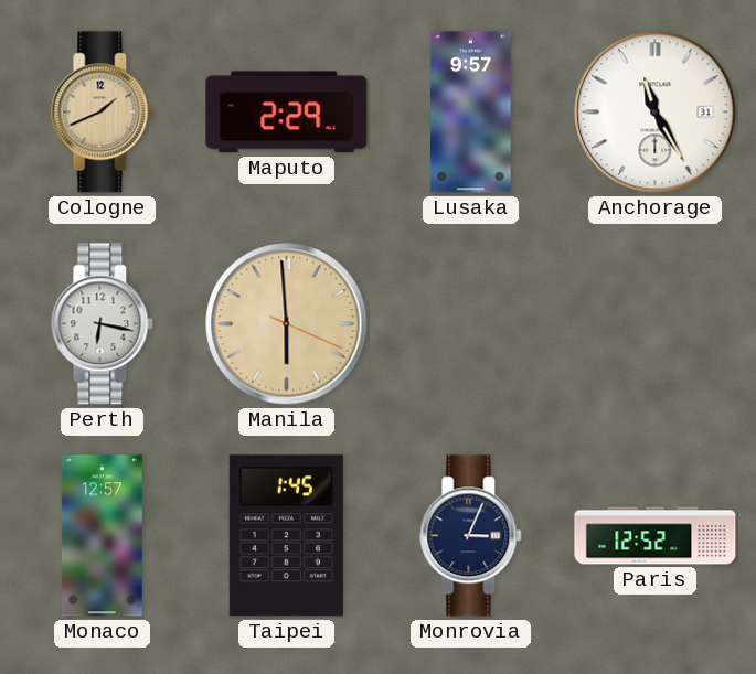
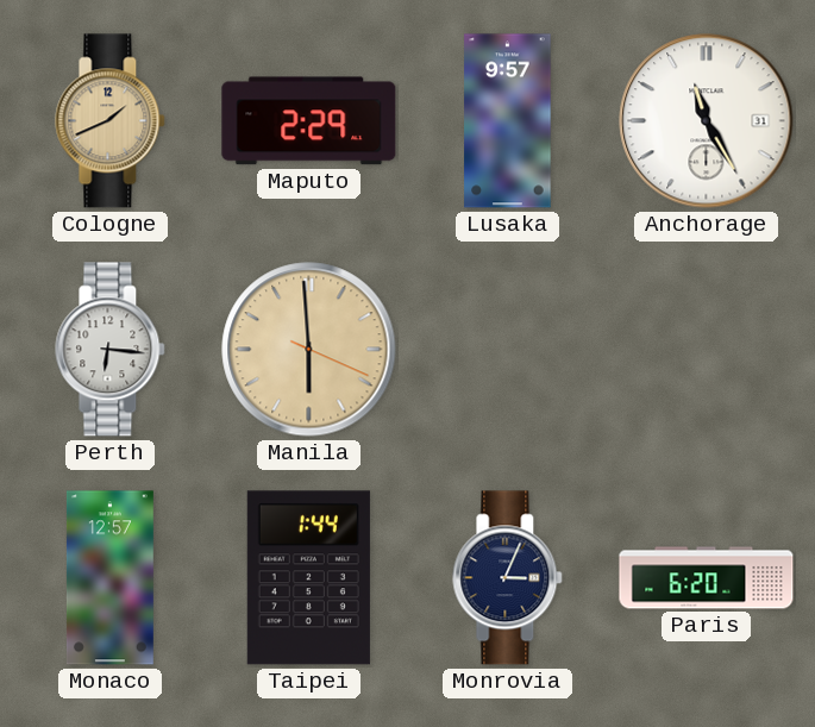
Perth: 6:17 -> 6:16
Taipei: 1:45 -> 1:44
Paris: 12:52 -> 6:20
